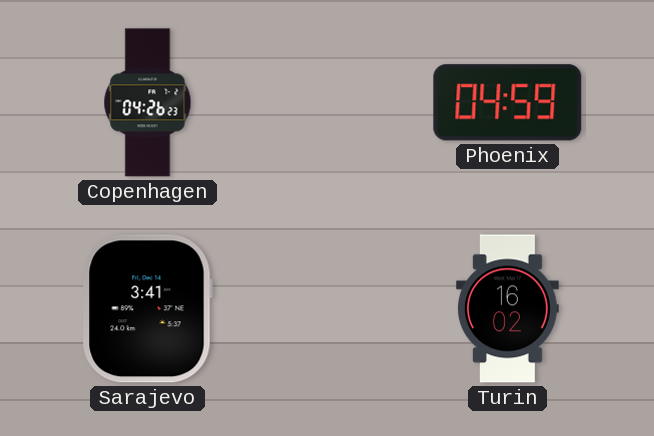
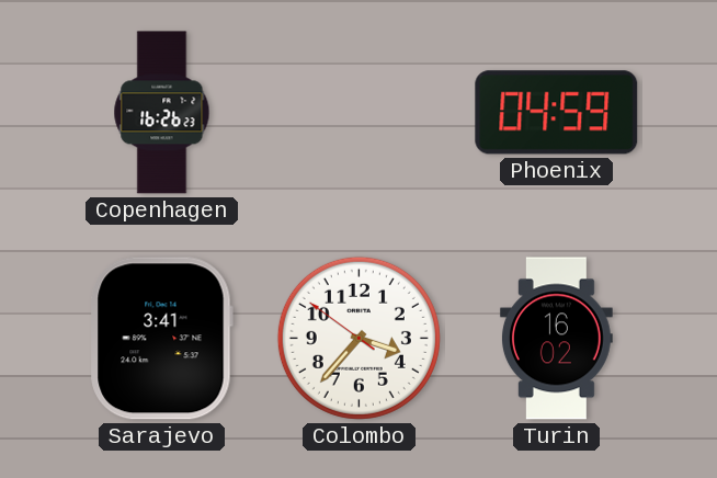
Copenhagen: 04:26 -> 16:26
Colombo: none -> 3:36
